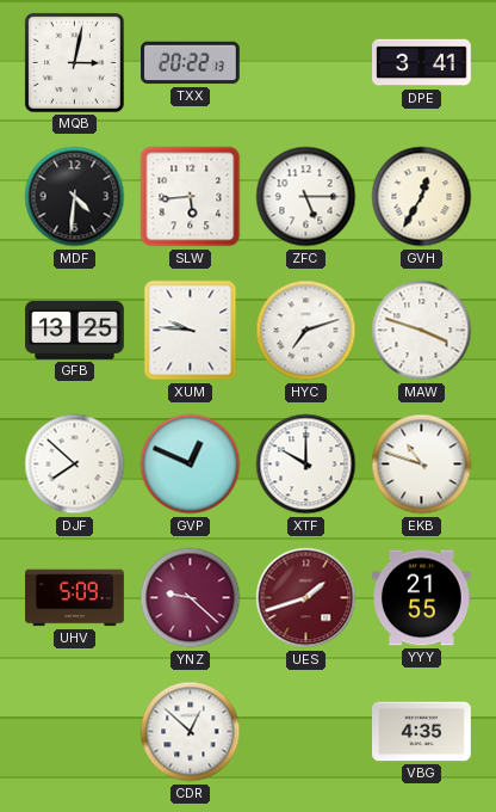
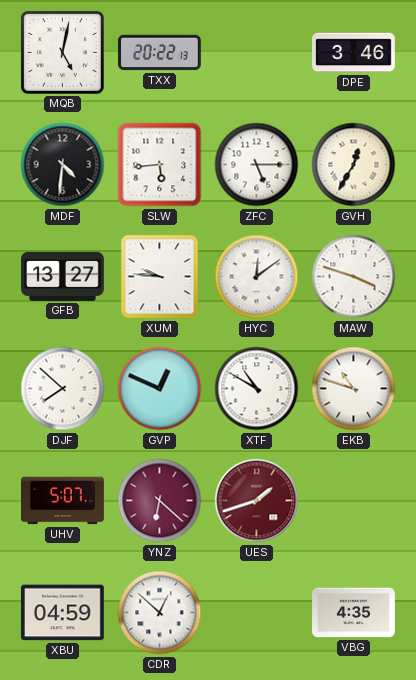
MQB: 3:02 -> 5:02
DPE: 3:41 -> 3:46
GFB: 13:25 -> 13:27
HYC: 7:12 -> 12:09
XTF: 10:00 -> 10:50
UHV: 5:09 -> 5:07
YNZ: 9:22 -> 6:22
YYY: 21:55 -> none
XBU: none -> 04:59
